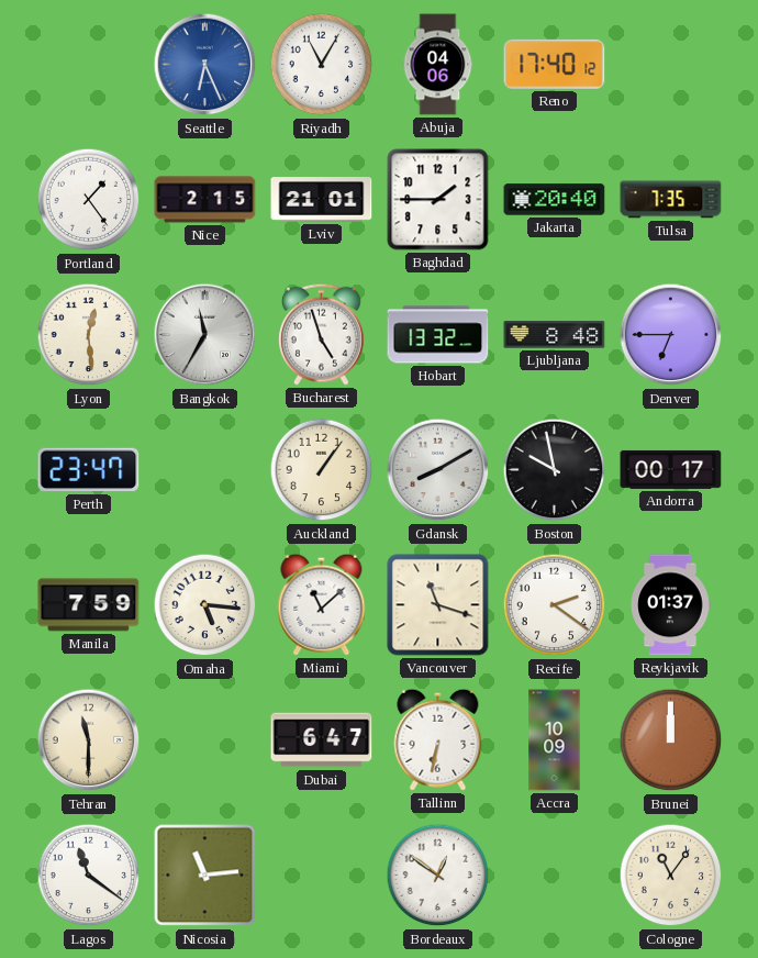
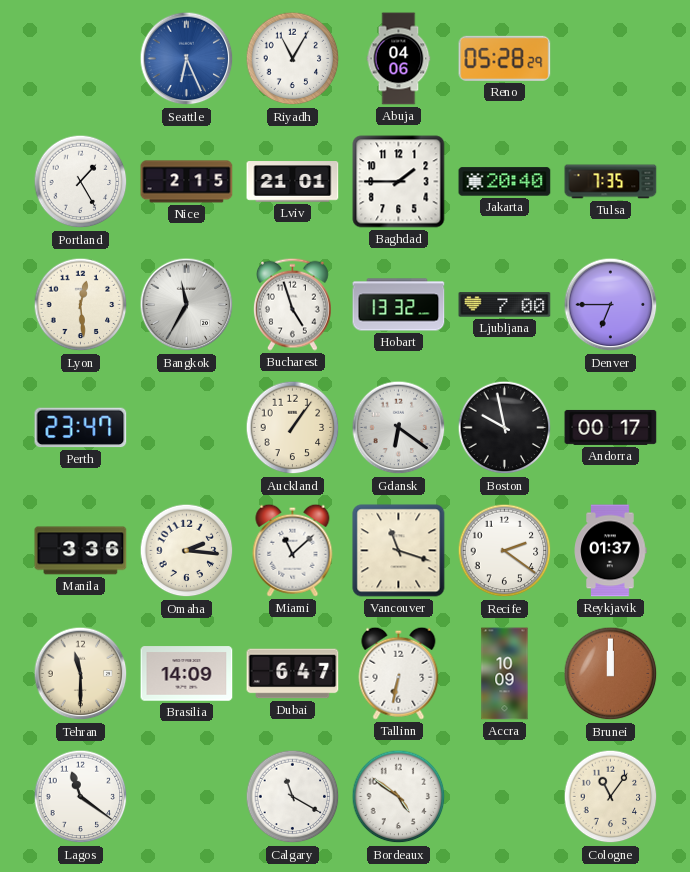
Reno: 17:40 -> 05:28
Portland: 1:24 -> 1:25
Ljubljana: 8:48 -> 7:00
Gdansk: 8:10 -> 6:21
Manila: 7:59 -> 3:36
Omaha: 5:16 -> 2:16
Brasilia: none -> 14:09
Nicosia: 11:14 -> none
Calgary: none -> 11:20
Bordeaux: 12:51 -> 4:51
